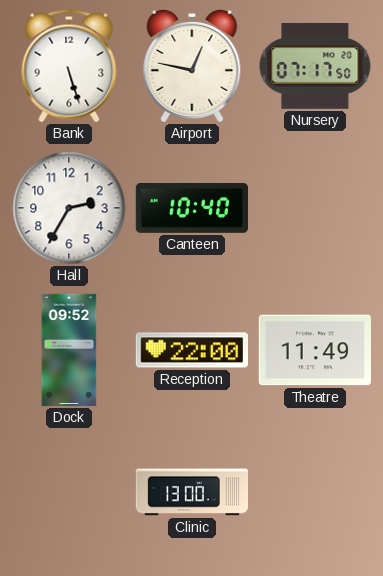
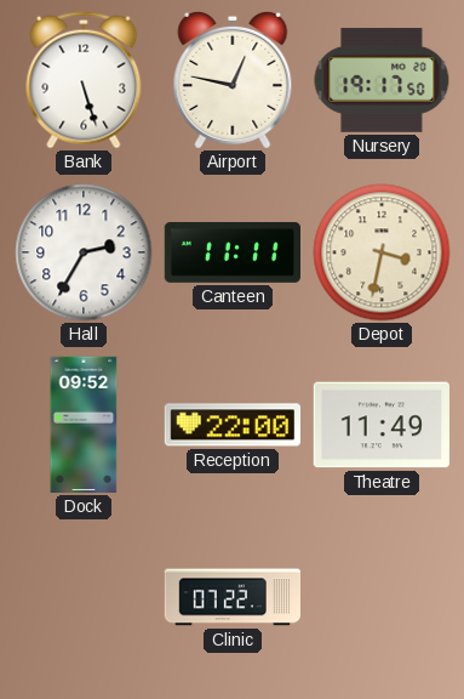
Nursery: 07:17 -> 19:17
Canteen: 10:40 -> 11:11
Depot: none -> 3:32
Clinic: 13:00 -> 07:22
